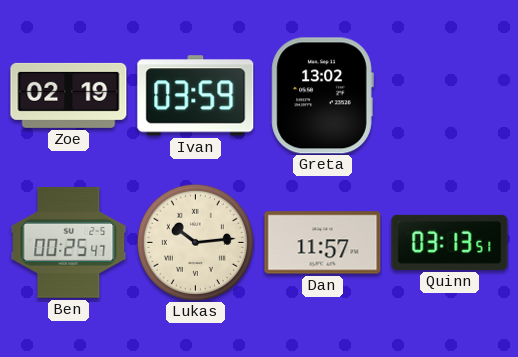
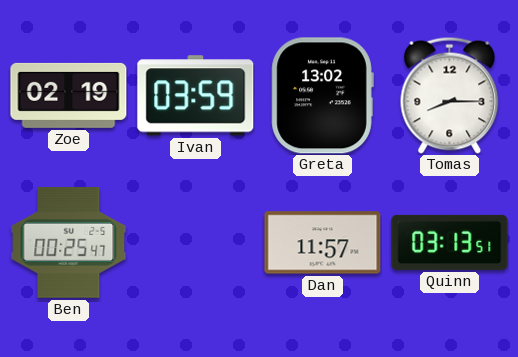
Tomas: none -> 8:15
Lukas: 10:14 -> none
